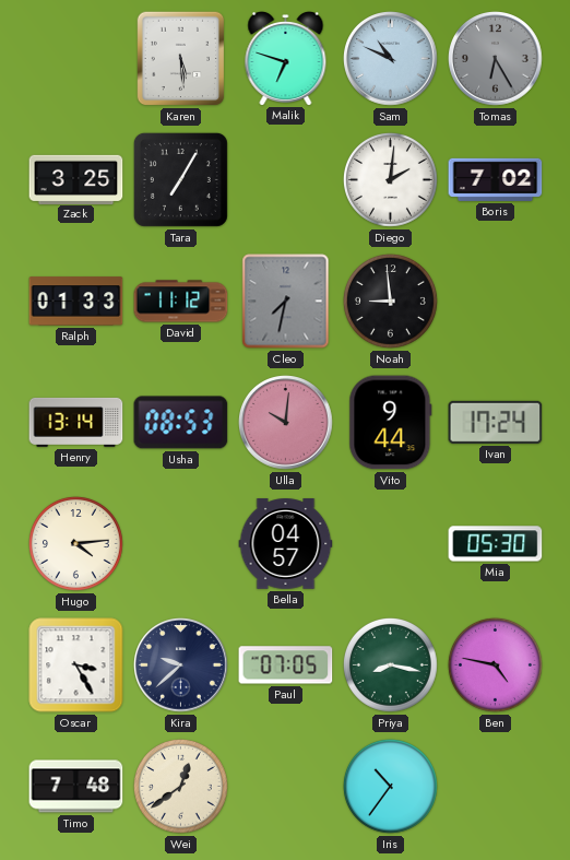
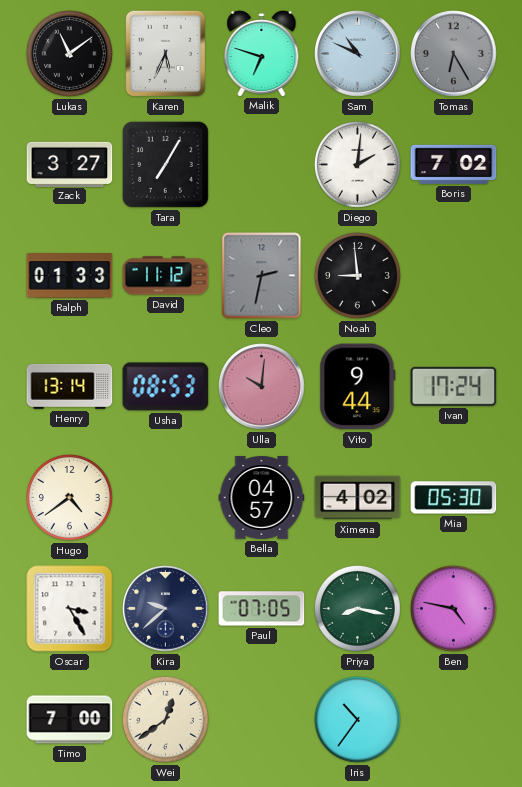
Lukas: none -> 11:09
Karen: 5:29 -> 5:34
Zack: 3:25 -> 3:27
Cleo: 7:32 -> 2:32
Hugo: 4:14 -> 4:39
Ximena: none -> 4:02
Timo: 7:48 -> 7:00
